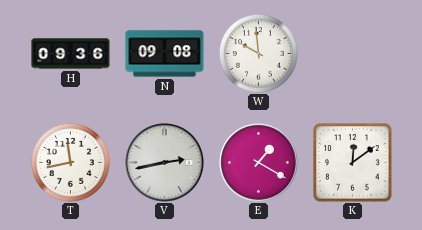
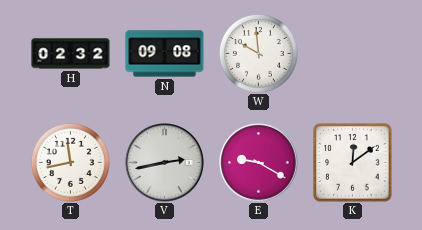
H: 09:36 -> 02:32
E: 1:20 -> 9:20
